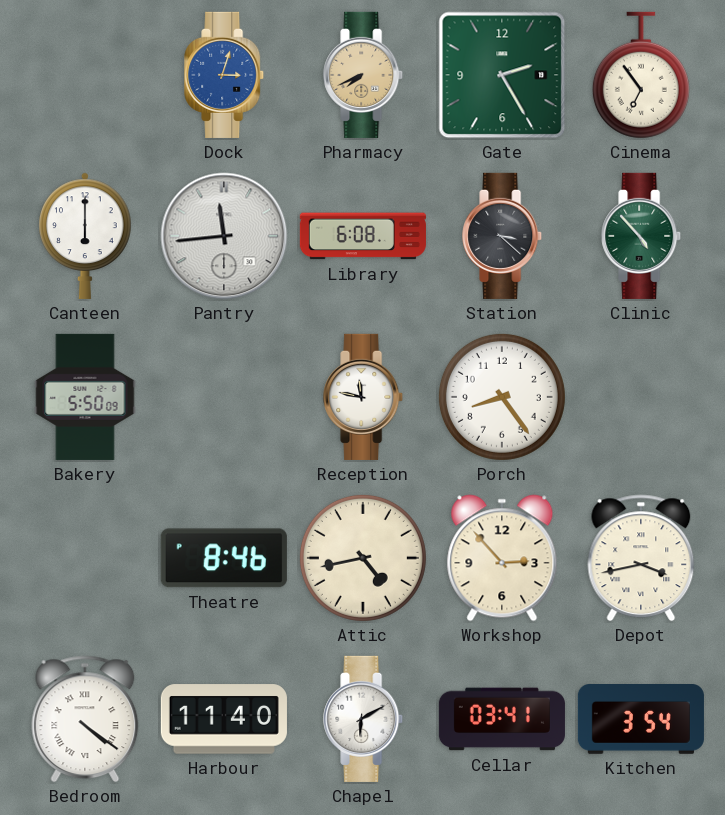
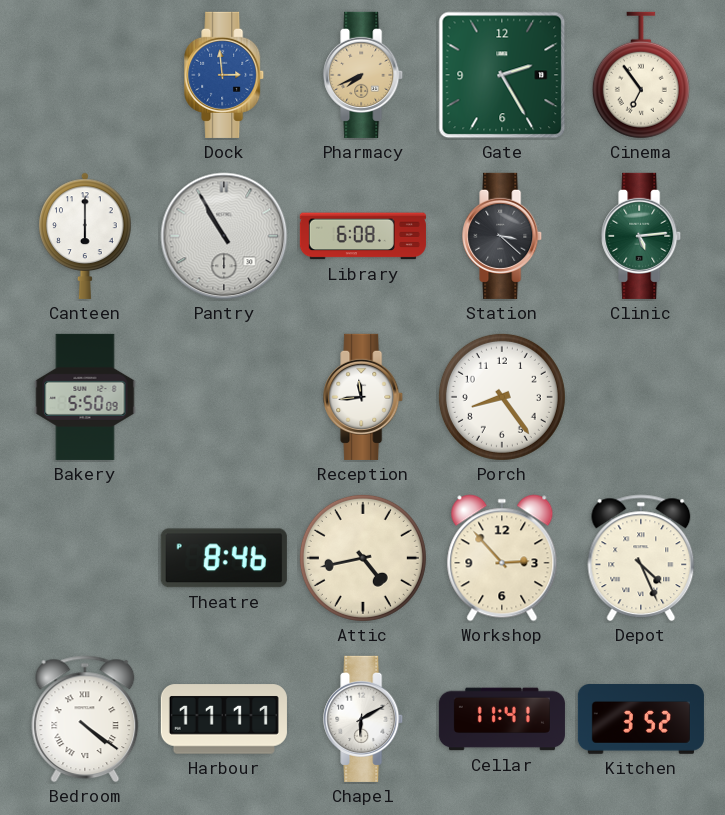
Dock: 3:03 -> 2:59
Pantry: 11:44 -> 10:55
Clinic: 4:53 -> 5:14
Reception: 11:47 -> 11:44
Depot: 3:43 -> 4:26
Harbour: 11:40 -> 11:11
Cellar: 03:41 -> 11:41
Kitchen: 3:54 -> 3:52
